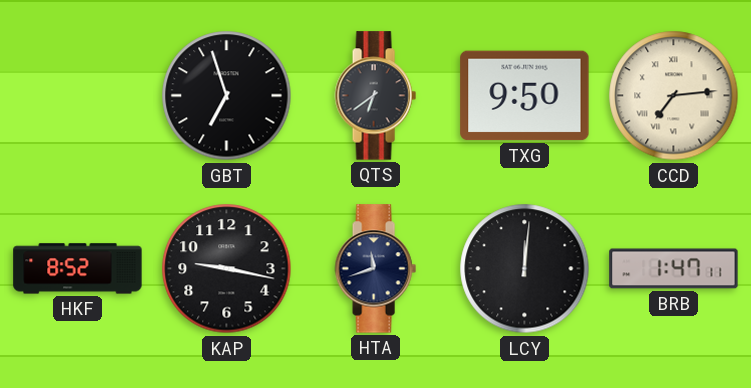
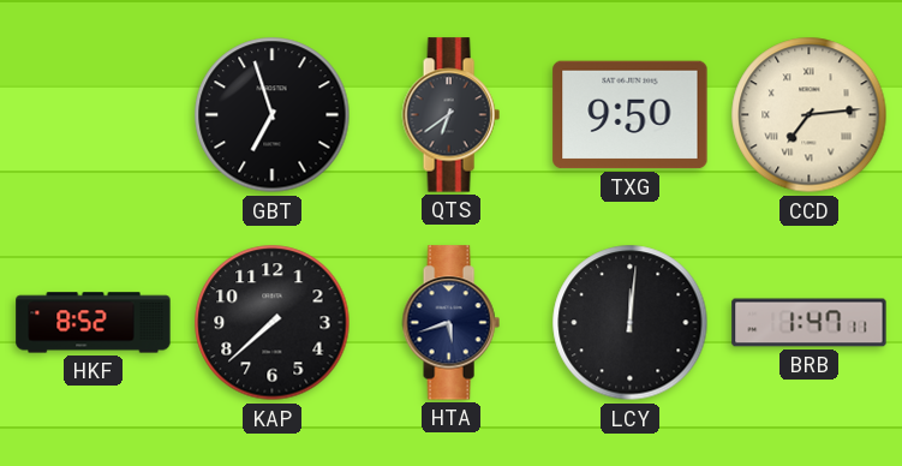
KAP: 9:17 -> 7:38
HTA: 11:42 -> 5:42
